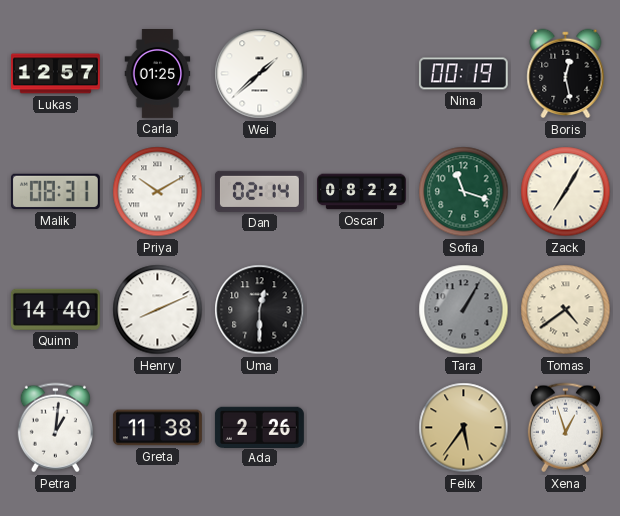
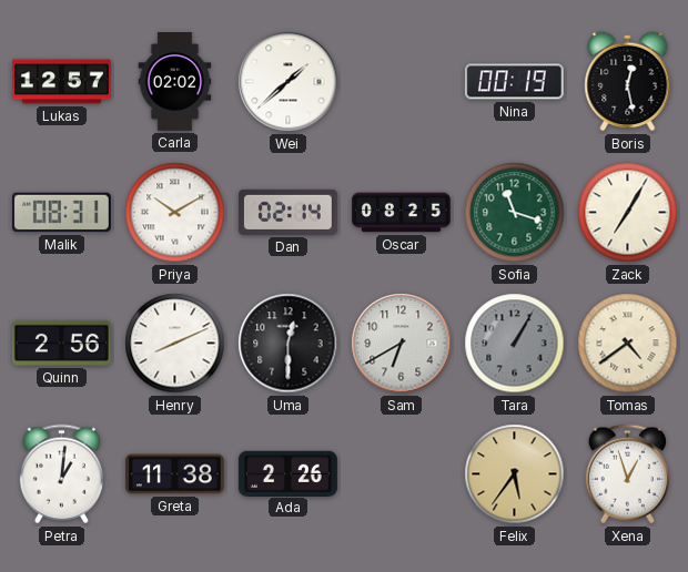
Carla: 01:25 -> 02:02
Oscar: 08:22 -> 08:25
Quinn: 14:40 -> 2:56
Sam: none -> 6:40
